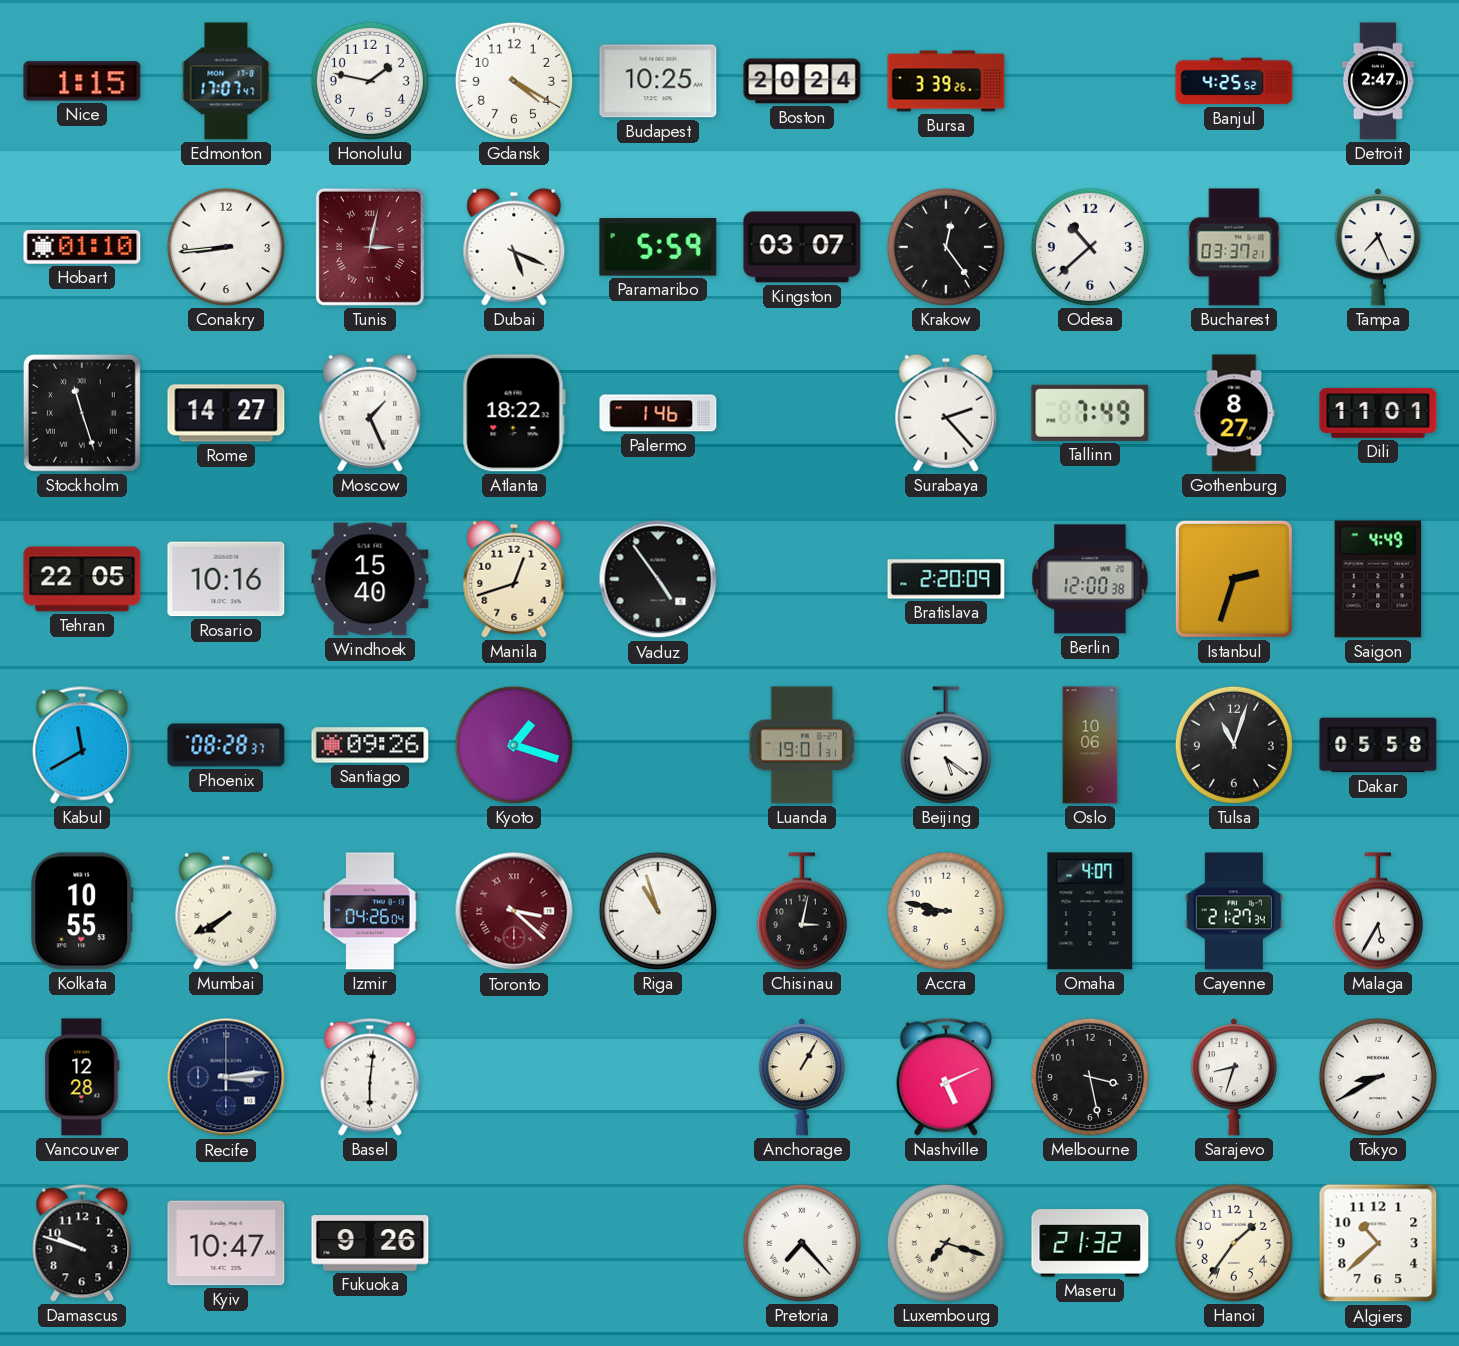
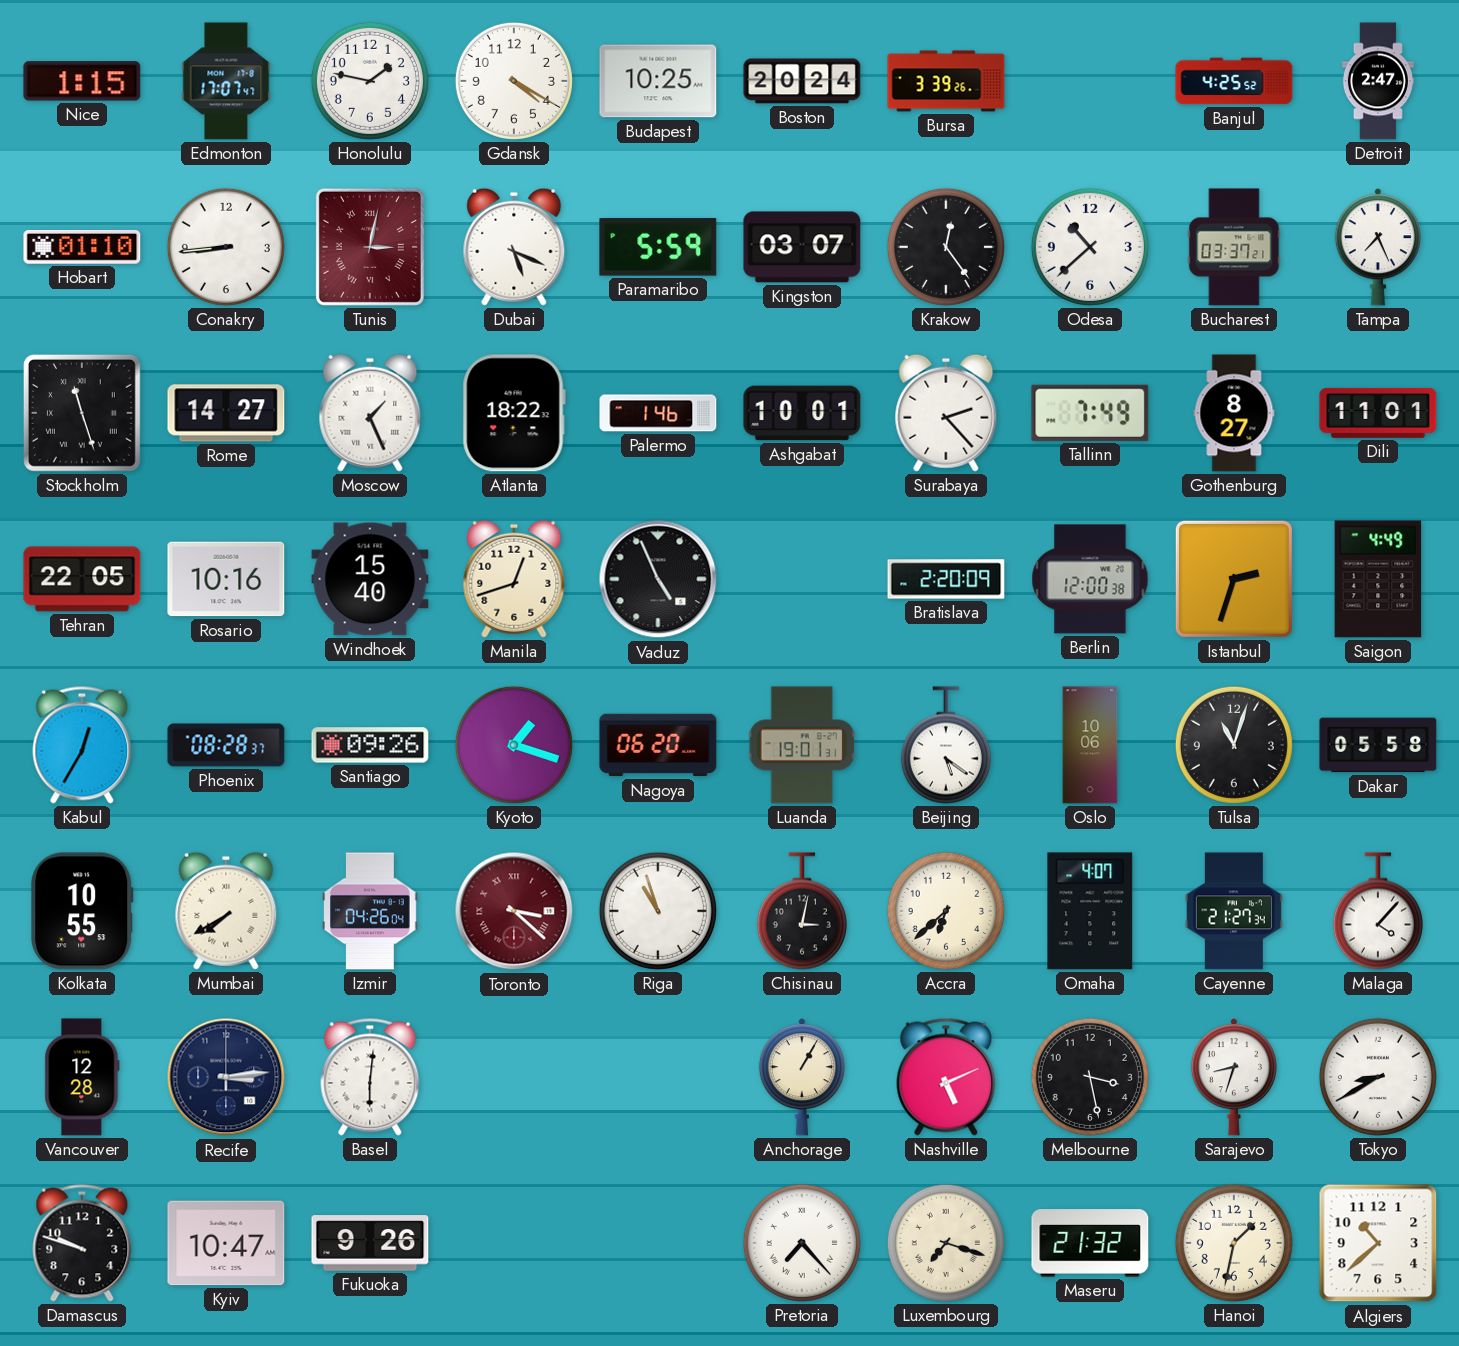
Ashgabat: none -> 10:01
Vaduz: 4:54 -> 4:56
Kabul: 11:40 -> 12:35
Nagoya: none -> 06:20
Accra: 8:47 -> 6:38
Malaga: 5:35 -> 4:07
Hanoi: 1:36 -> 1:32
